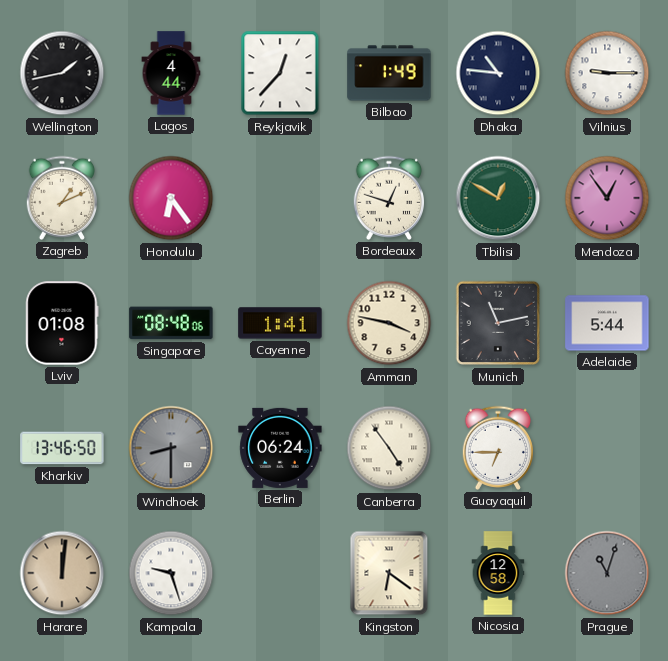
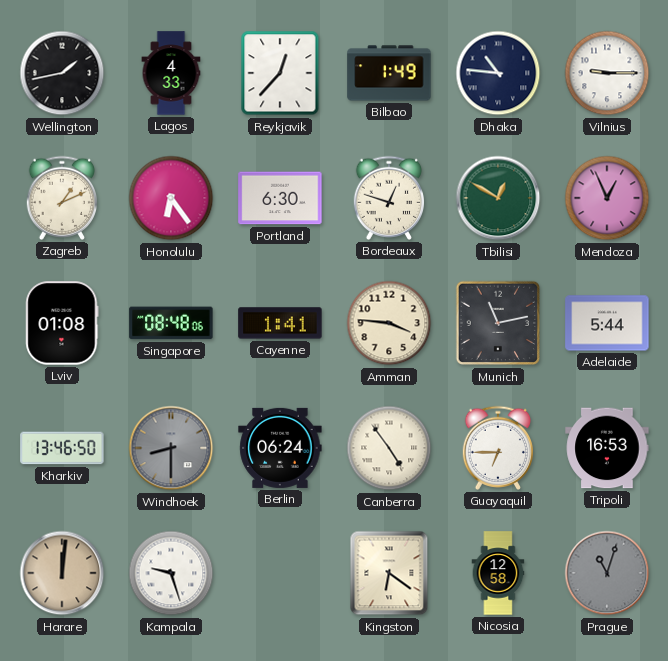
Lagos: 4:44 -> 4:33
Portland: none -> 6:30
Mendoza: 12:54 -> 12:56
Amman: 3:47 -> 3:46
Tripoli: none -> 16:53
